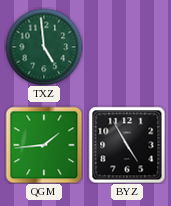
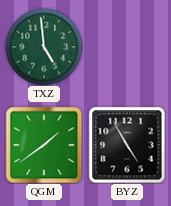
QGM: 1:44 -> 1:39
